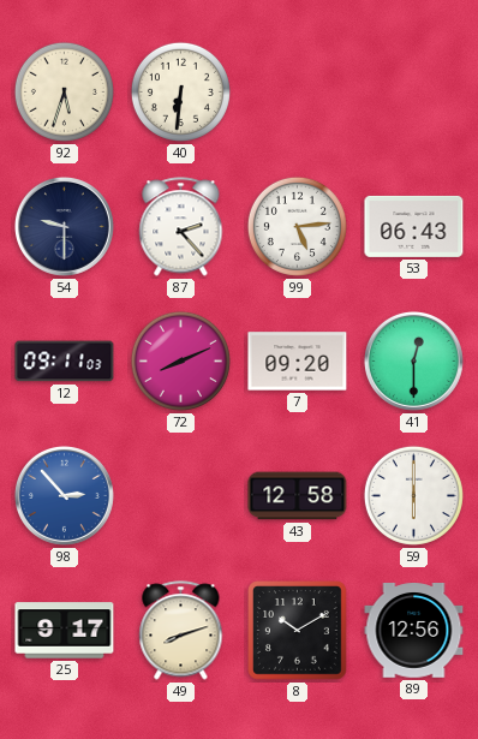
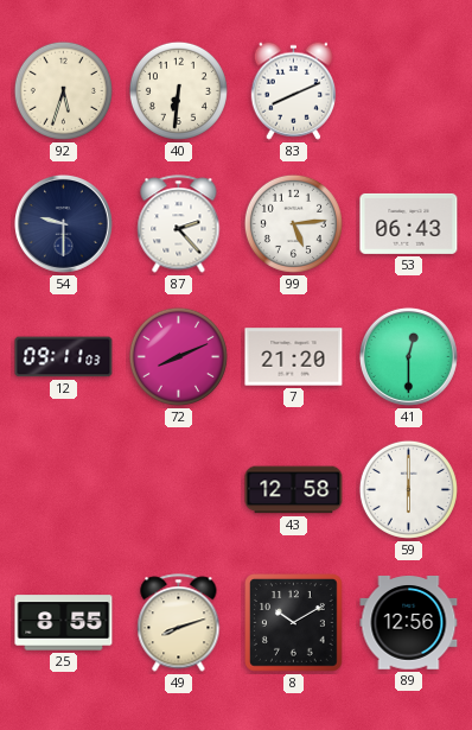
83: none -> 8:11
7: 09:20 -> 21:20
98: 2:53 -> none
25: 9:17 -> 8:55
